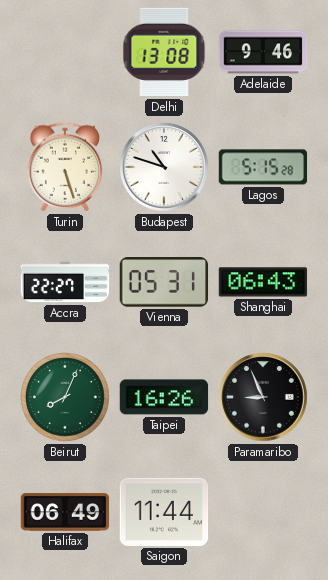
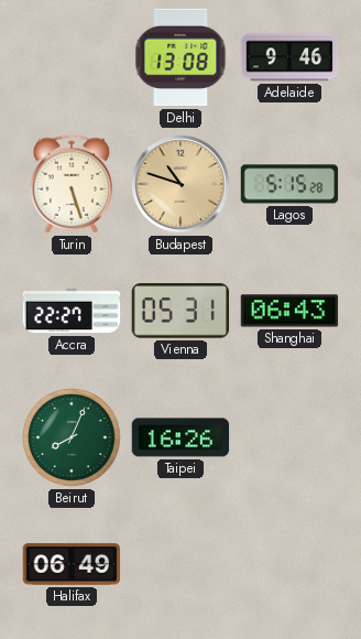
Budapest dial: white -> champagne
Paramaribo: 8:56 -> none
Saigon: 11:44 -> none
